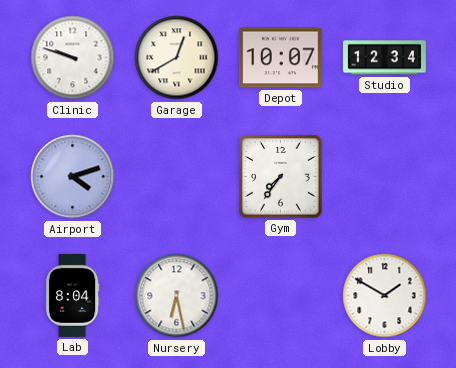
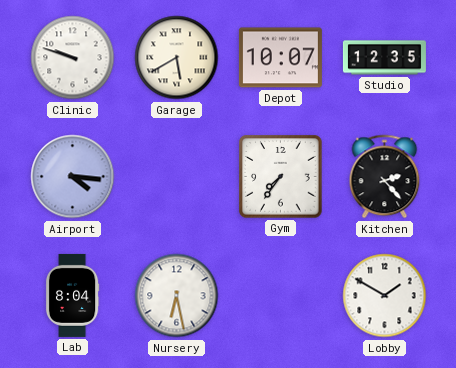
Garage: 12:40 -> 5:40
Studio: 12:34 -> 12:35
Airport: 4:12 -> 4:16
Kitchen: none -> 2:23
